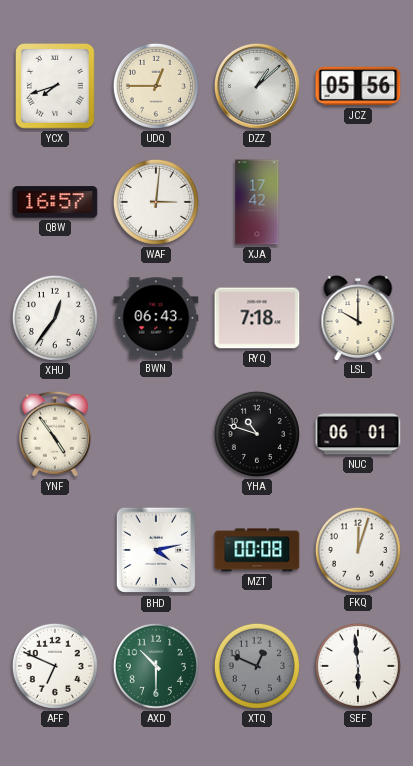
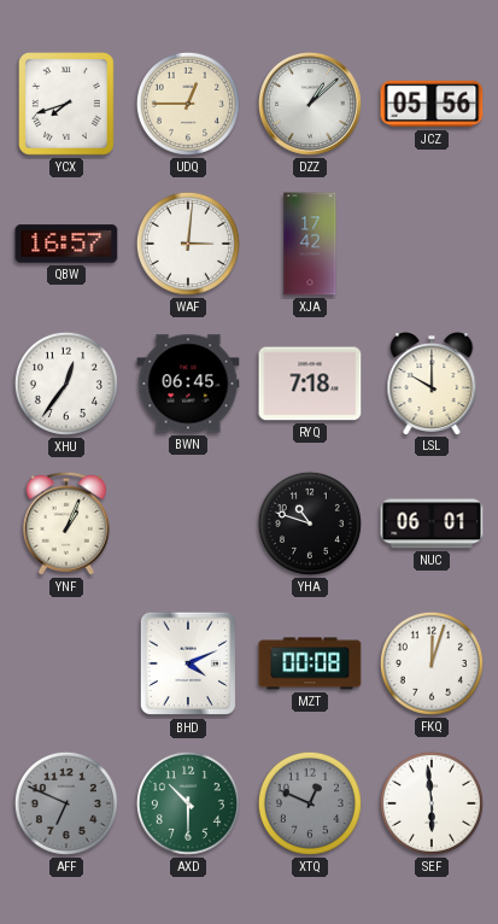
BWN: 06:43 -> 06:45
YNF: 4:54 -> 1:04
BHD: 4:13 -> 4:11
AFF dial: white -> grey
